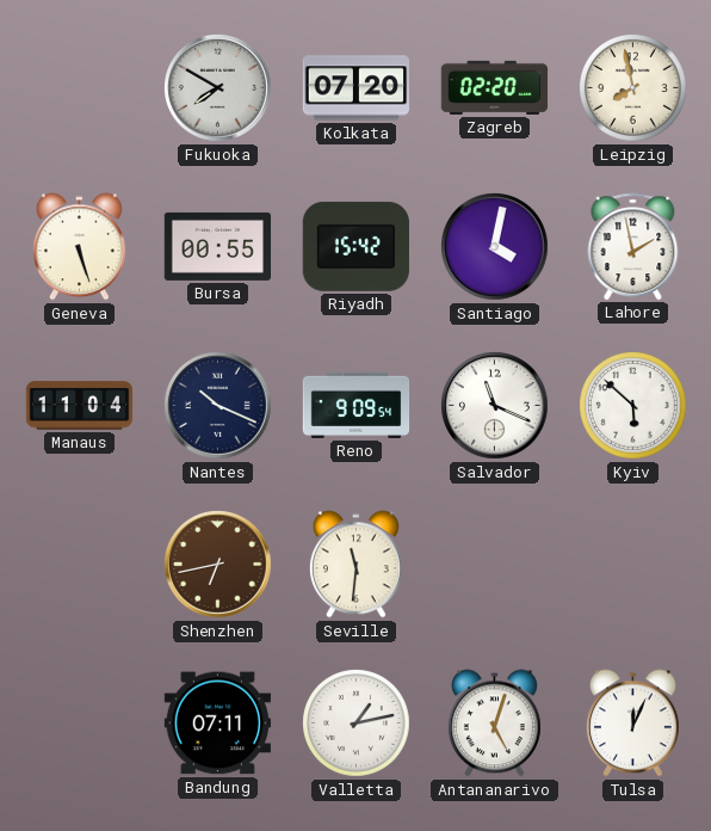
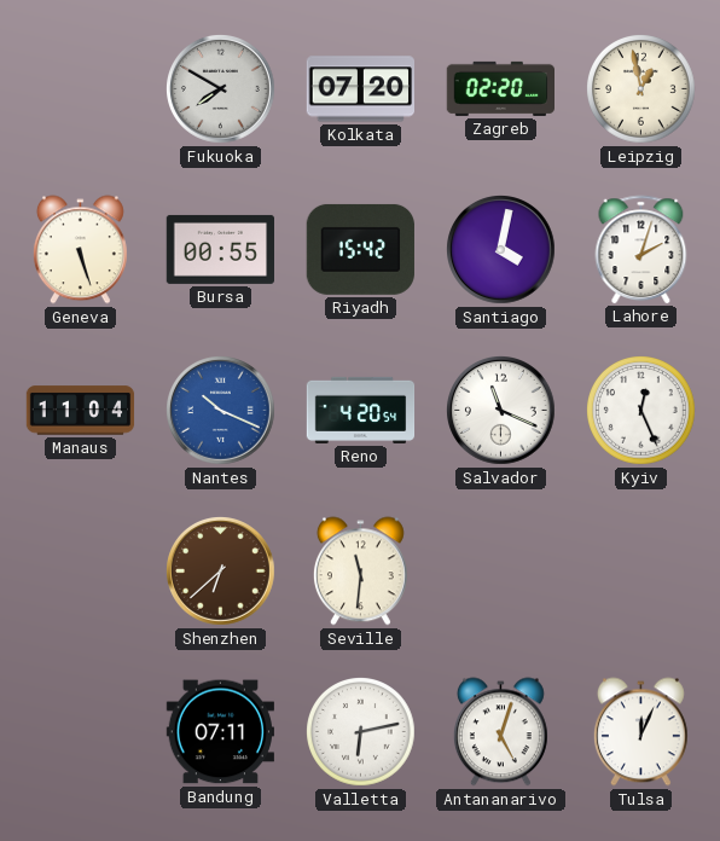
Leipzig: 7:58 -> 12:58
Lahore: 1:58 -> 2:03
Nantes dial: navy -> blue
Reno: 9:09 -> 4:20
Kyiv: 5:52 -> 12:26
Shenzhen: 6:43 -> 6:38
Valletta: 1:13 -> 6:13
